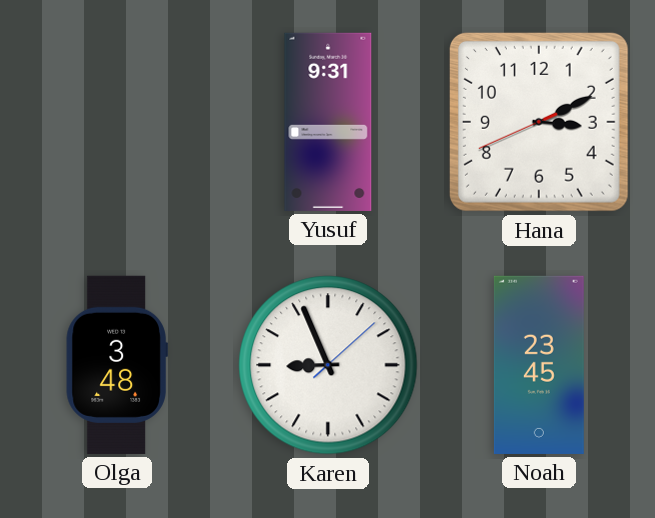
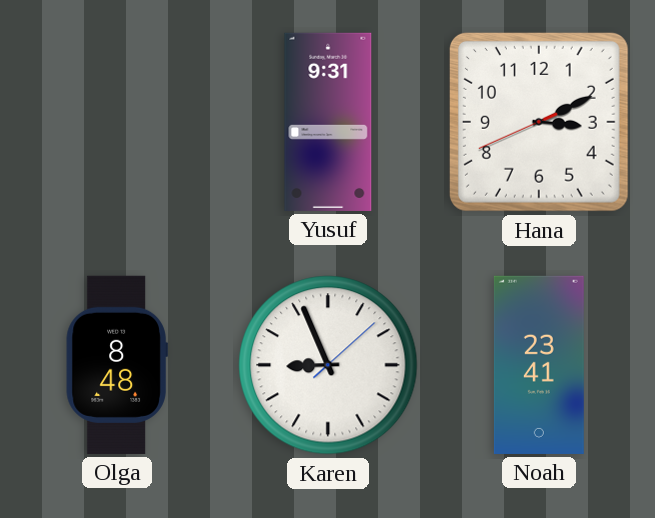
Olga: 3:48 -> 8:48
Noah: 23:45 -> 23:41
